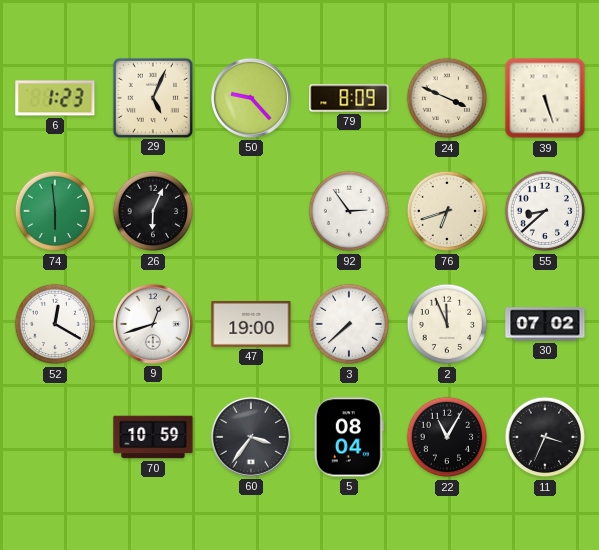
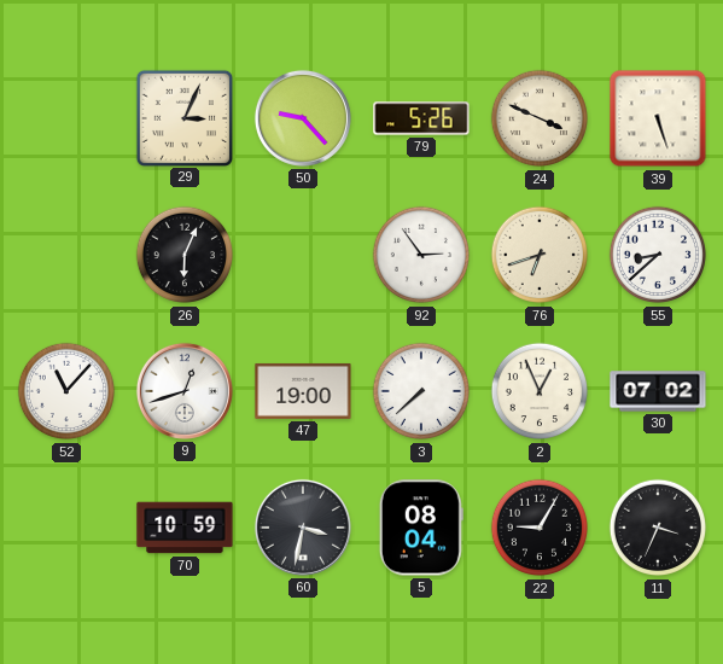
6: 1:23 -> none
29: 5:04 -> 3:04
79: 8:09 -> 5:26
74: 5:59 -> none
52: 12:20 -> 11:07
2: 11:56 -> 12:56
60: 3:36 -> 3:32
22: 11:05 -> 9:05
